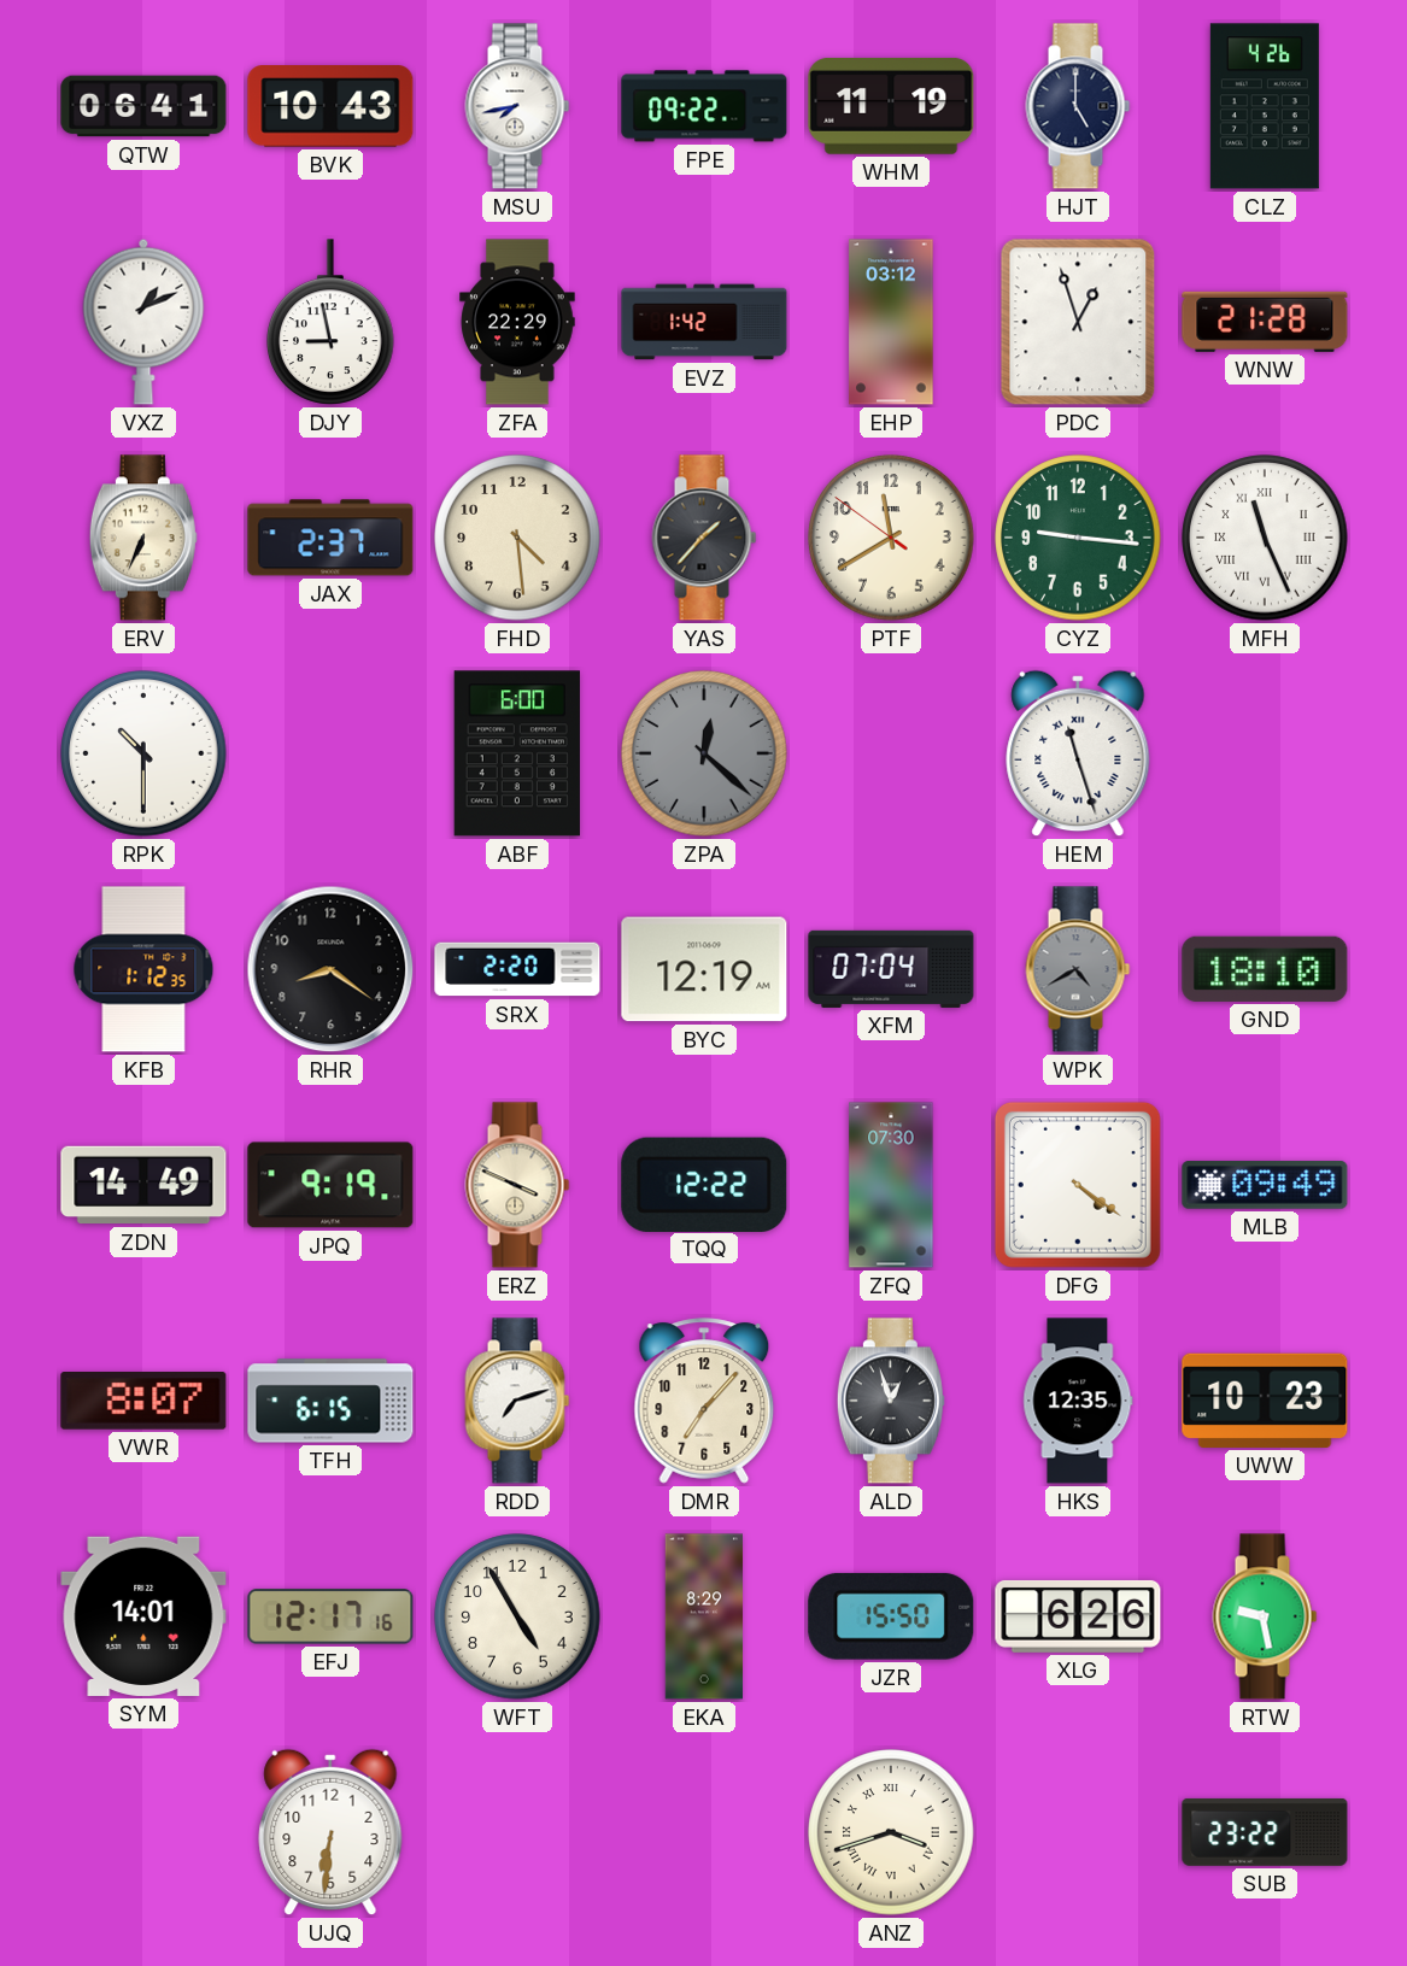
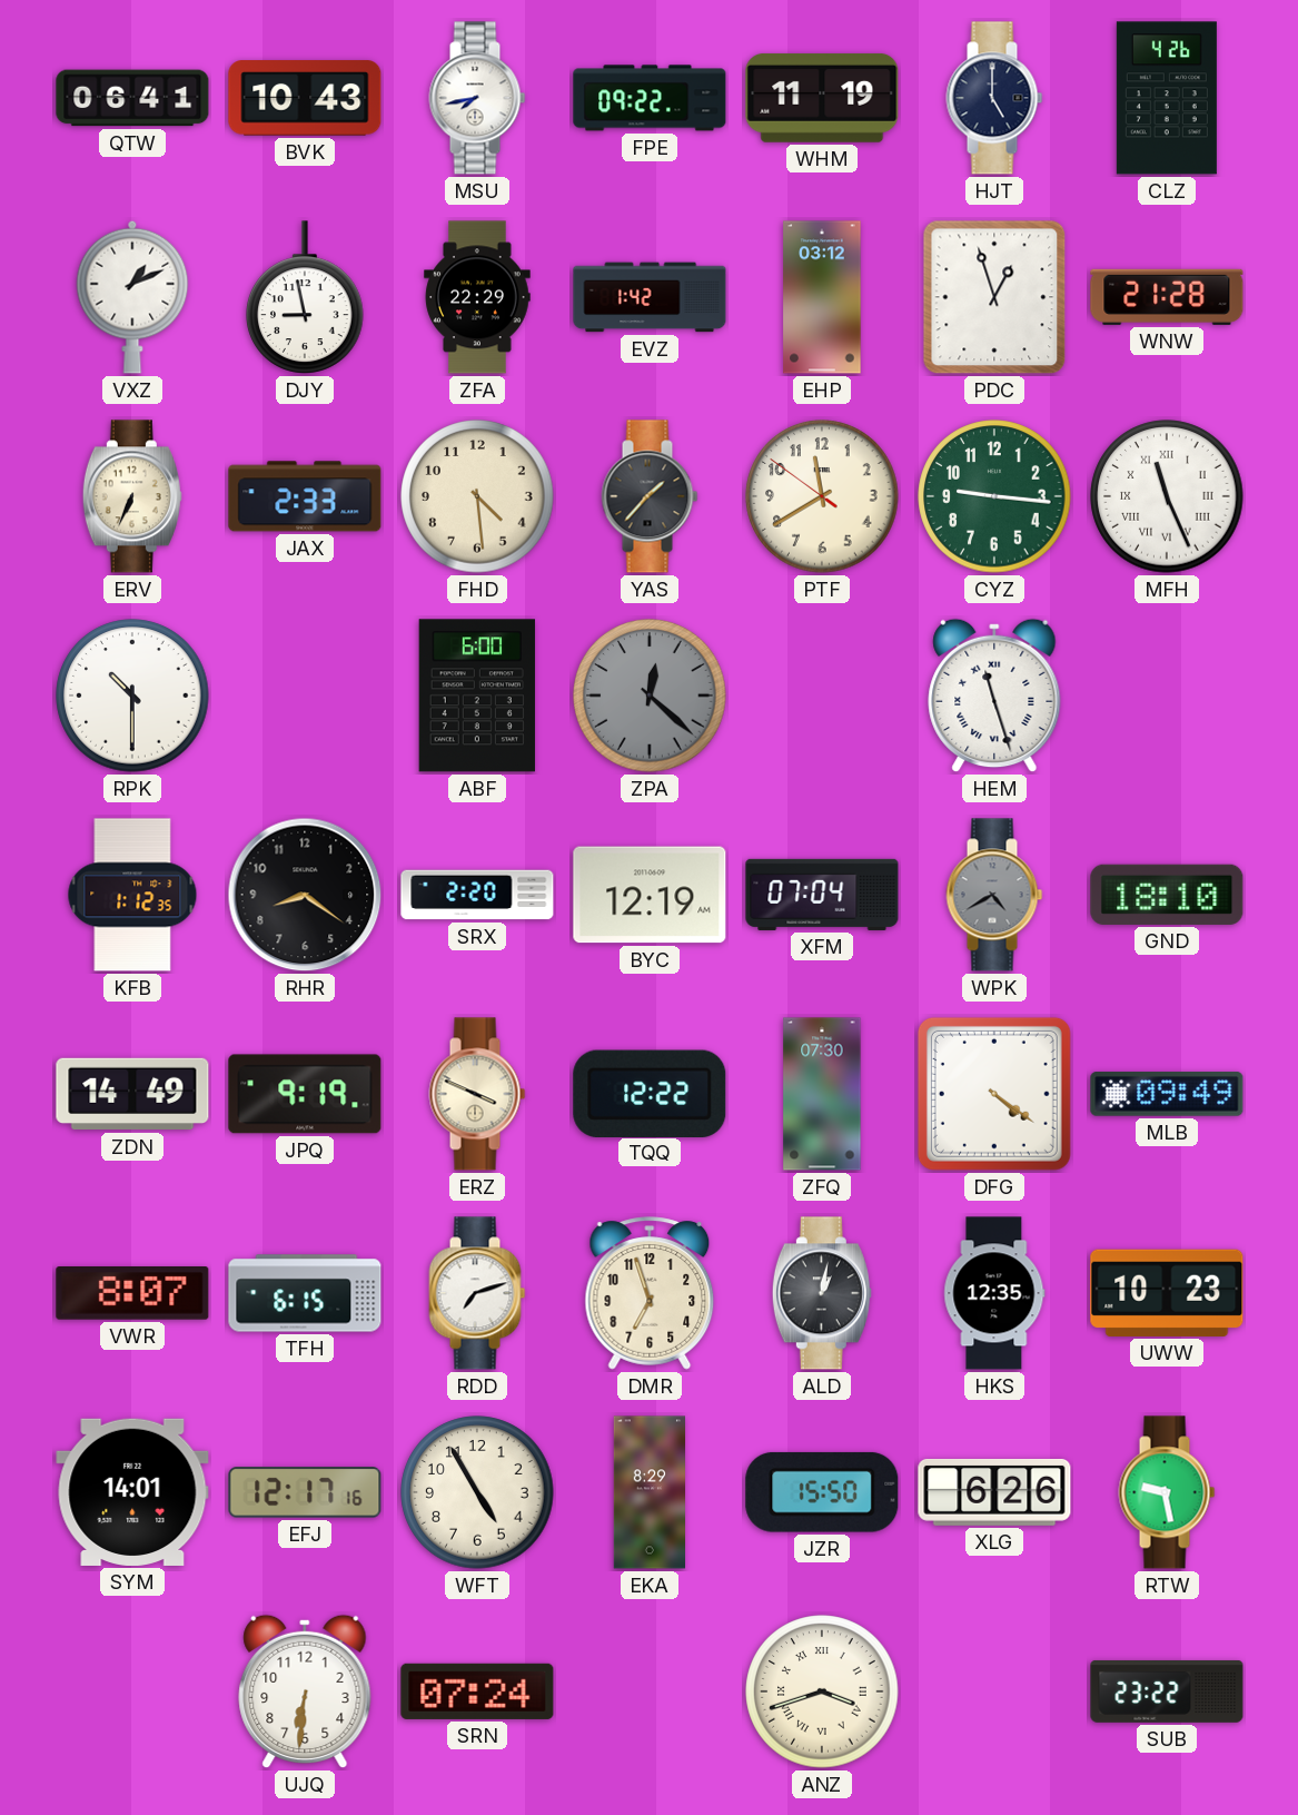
JAX: 2:37 -> 2:33
DMR: 7:07 -> 6:57
ALD: 12:57 -> 1:02
SRN: none -> 07:24
